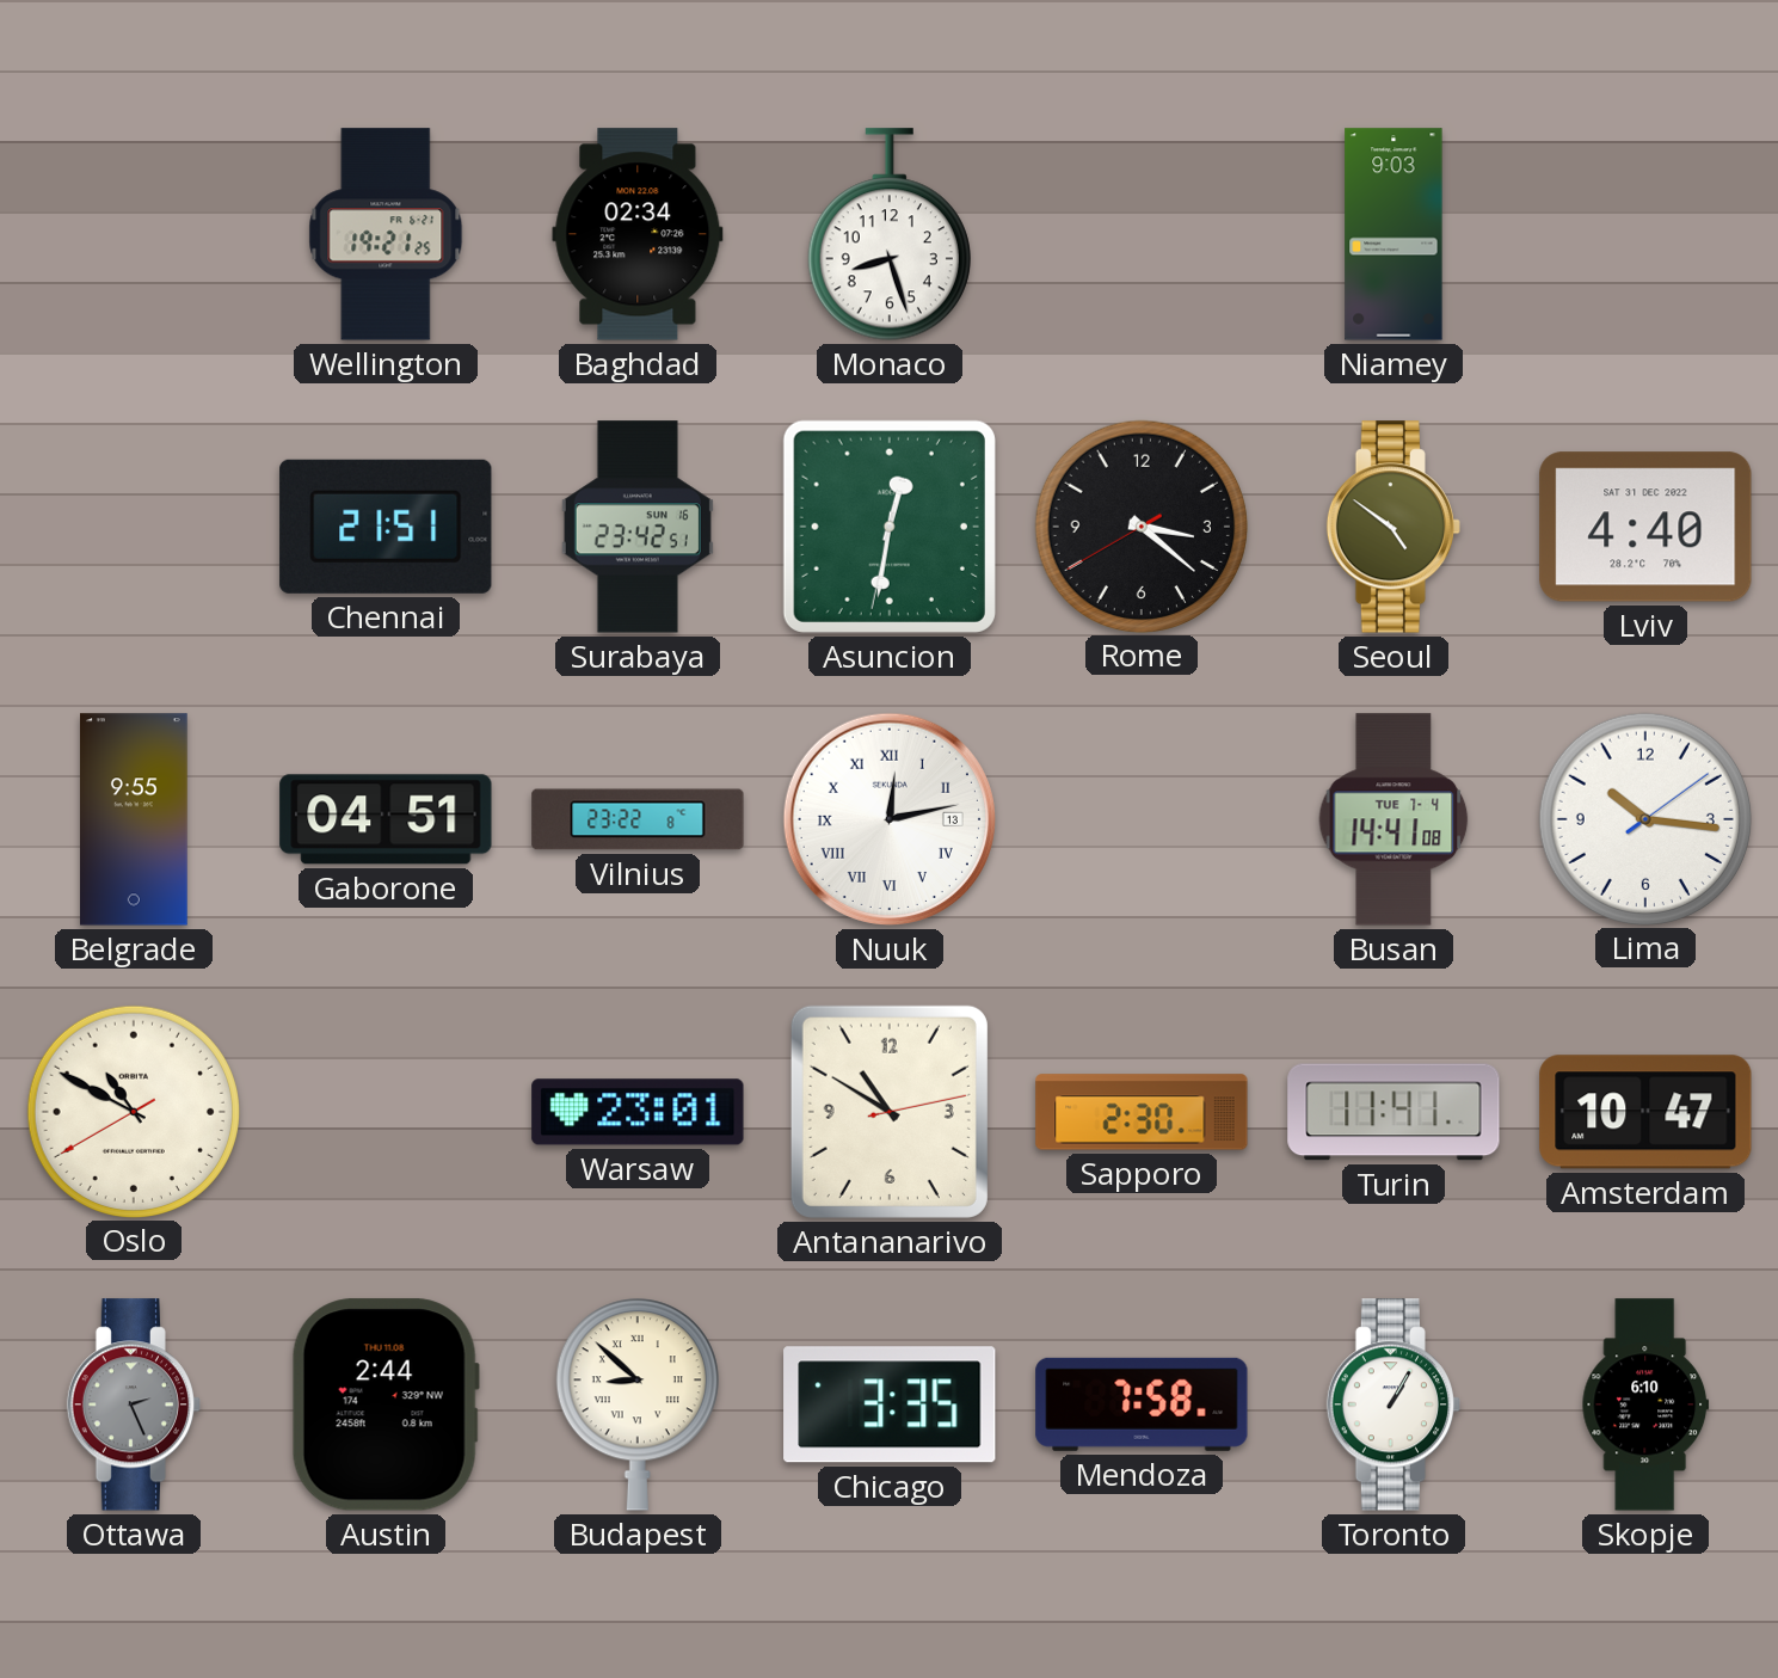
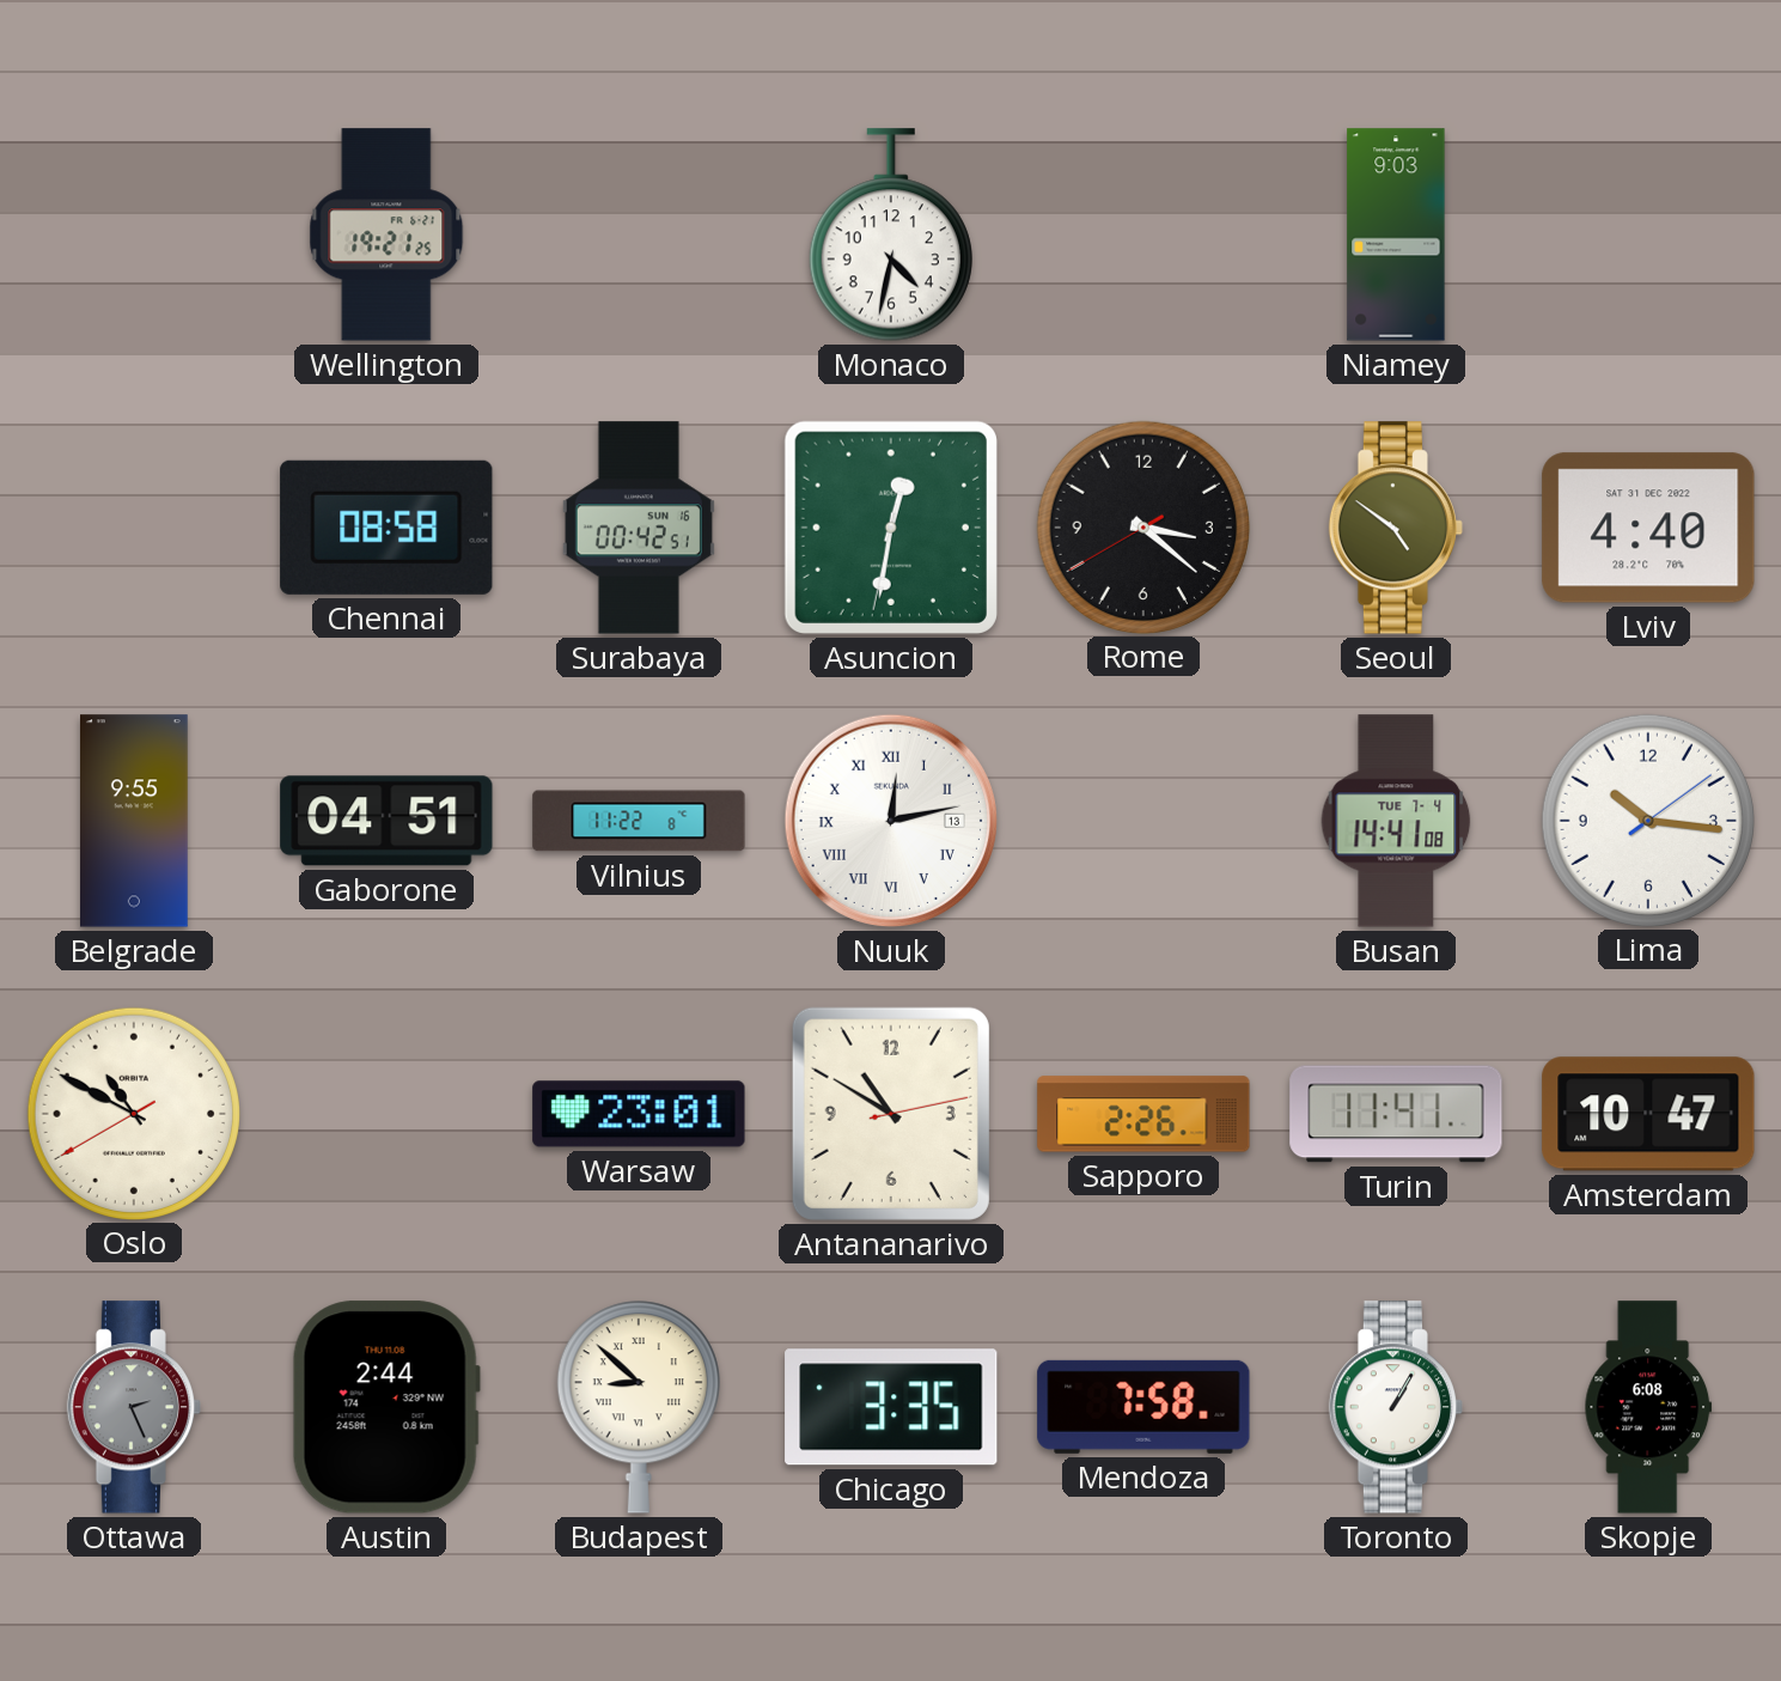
Baghdad: 02:34 -> none
Monaco: 8:27 -> 4:32
Chennai: 21:51 -> 08:58
Surabaya: 23:42 -> 00:42
Vilnius: 23:22 -> 11:22
Sapporo: 2:30 -> 2:26
Skopje: 6:10 -> 6:08
